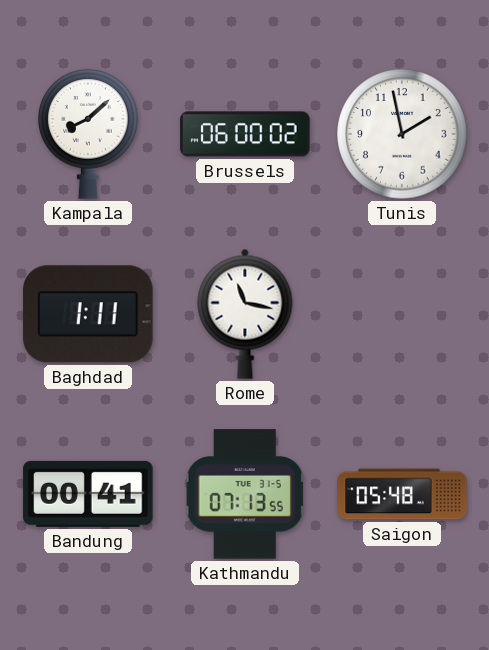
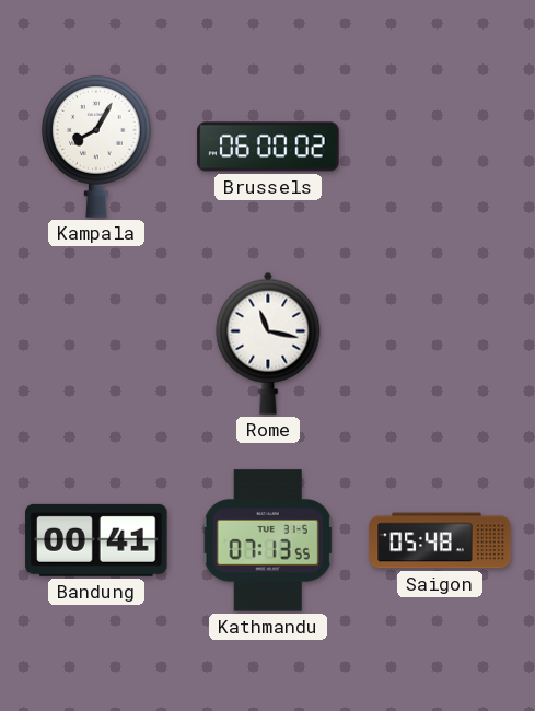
Kampala: 8:08 -> 8:05
Tunis: 1:58 -> none
Baghdad: 1:11 -> none
